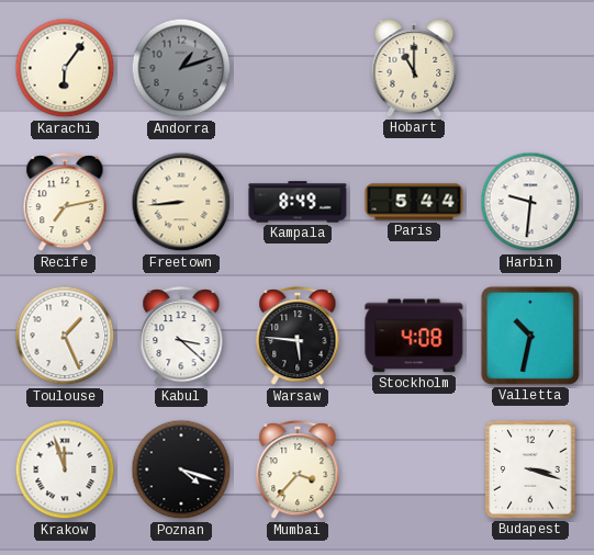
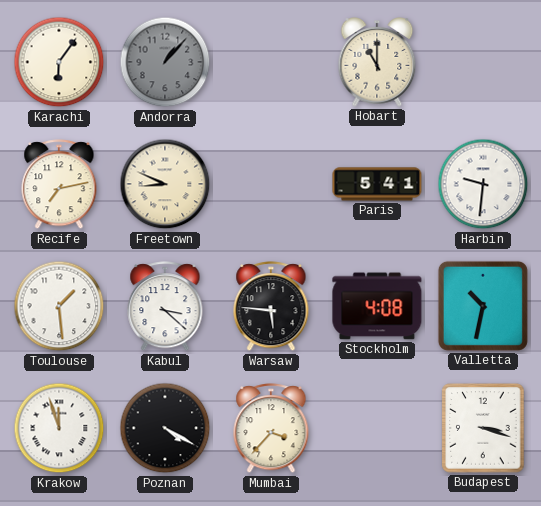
Andorra: 1:12 -> 1:07
Freetown: 8:44 -> 8:49
Kampala: 8:49 -> none
Paris: 5:44 -> 5:41
Toulouse: 1:26 -> 1:29
Poznan: 4:18 -> 4:20
